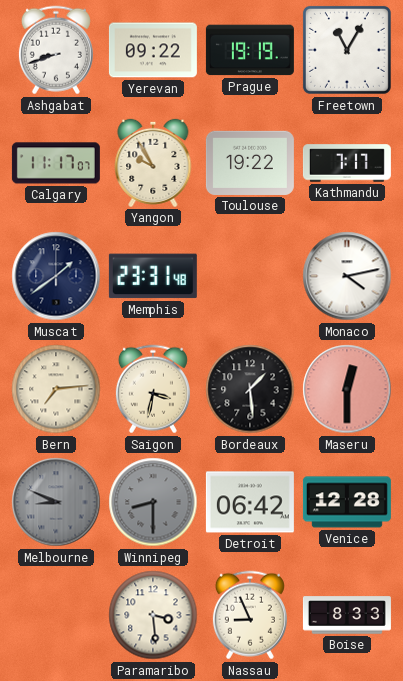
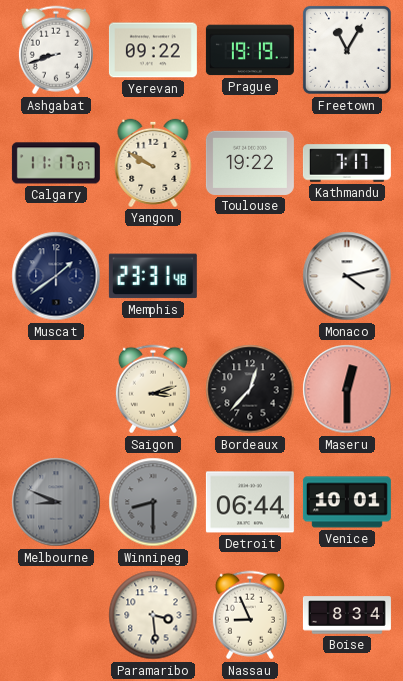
Yangon: 9:55 -> 9:50
Bern: 7:14 -> none
Saigon: 3:32 -> 3:12
Bordeaux: 1:29 -> 12:37
Detroit: 06:42 -> 06:44
Venice: 12:28 -> 10:01
Boise: 8:33 -> 8:34
